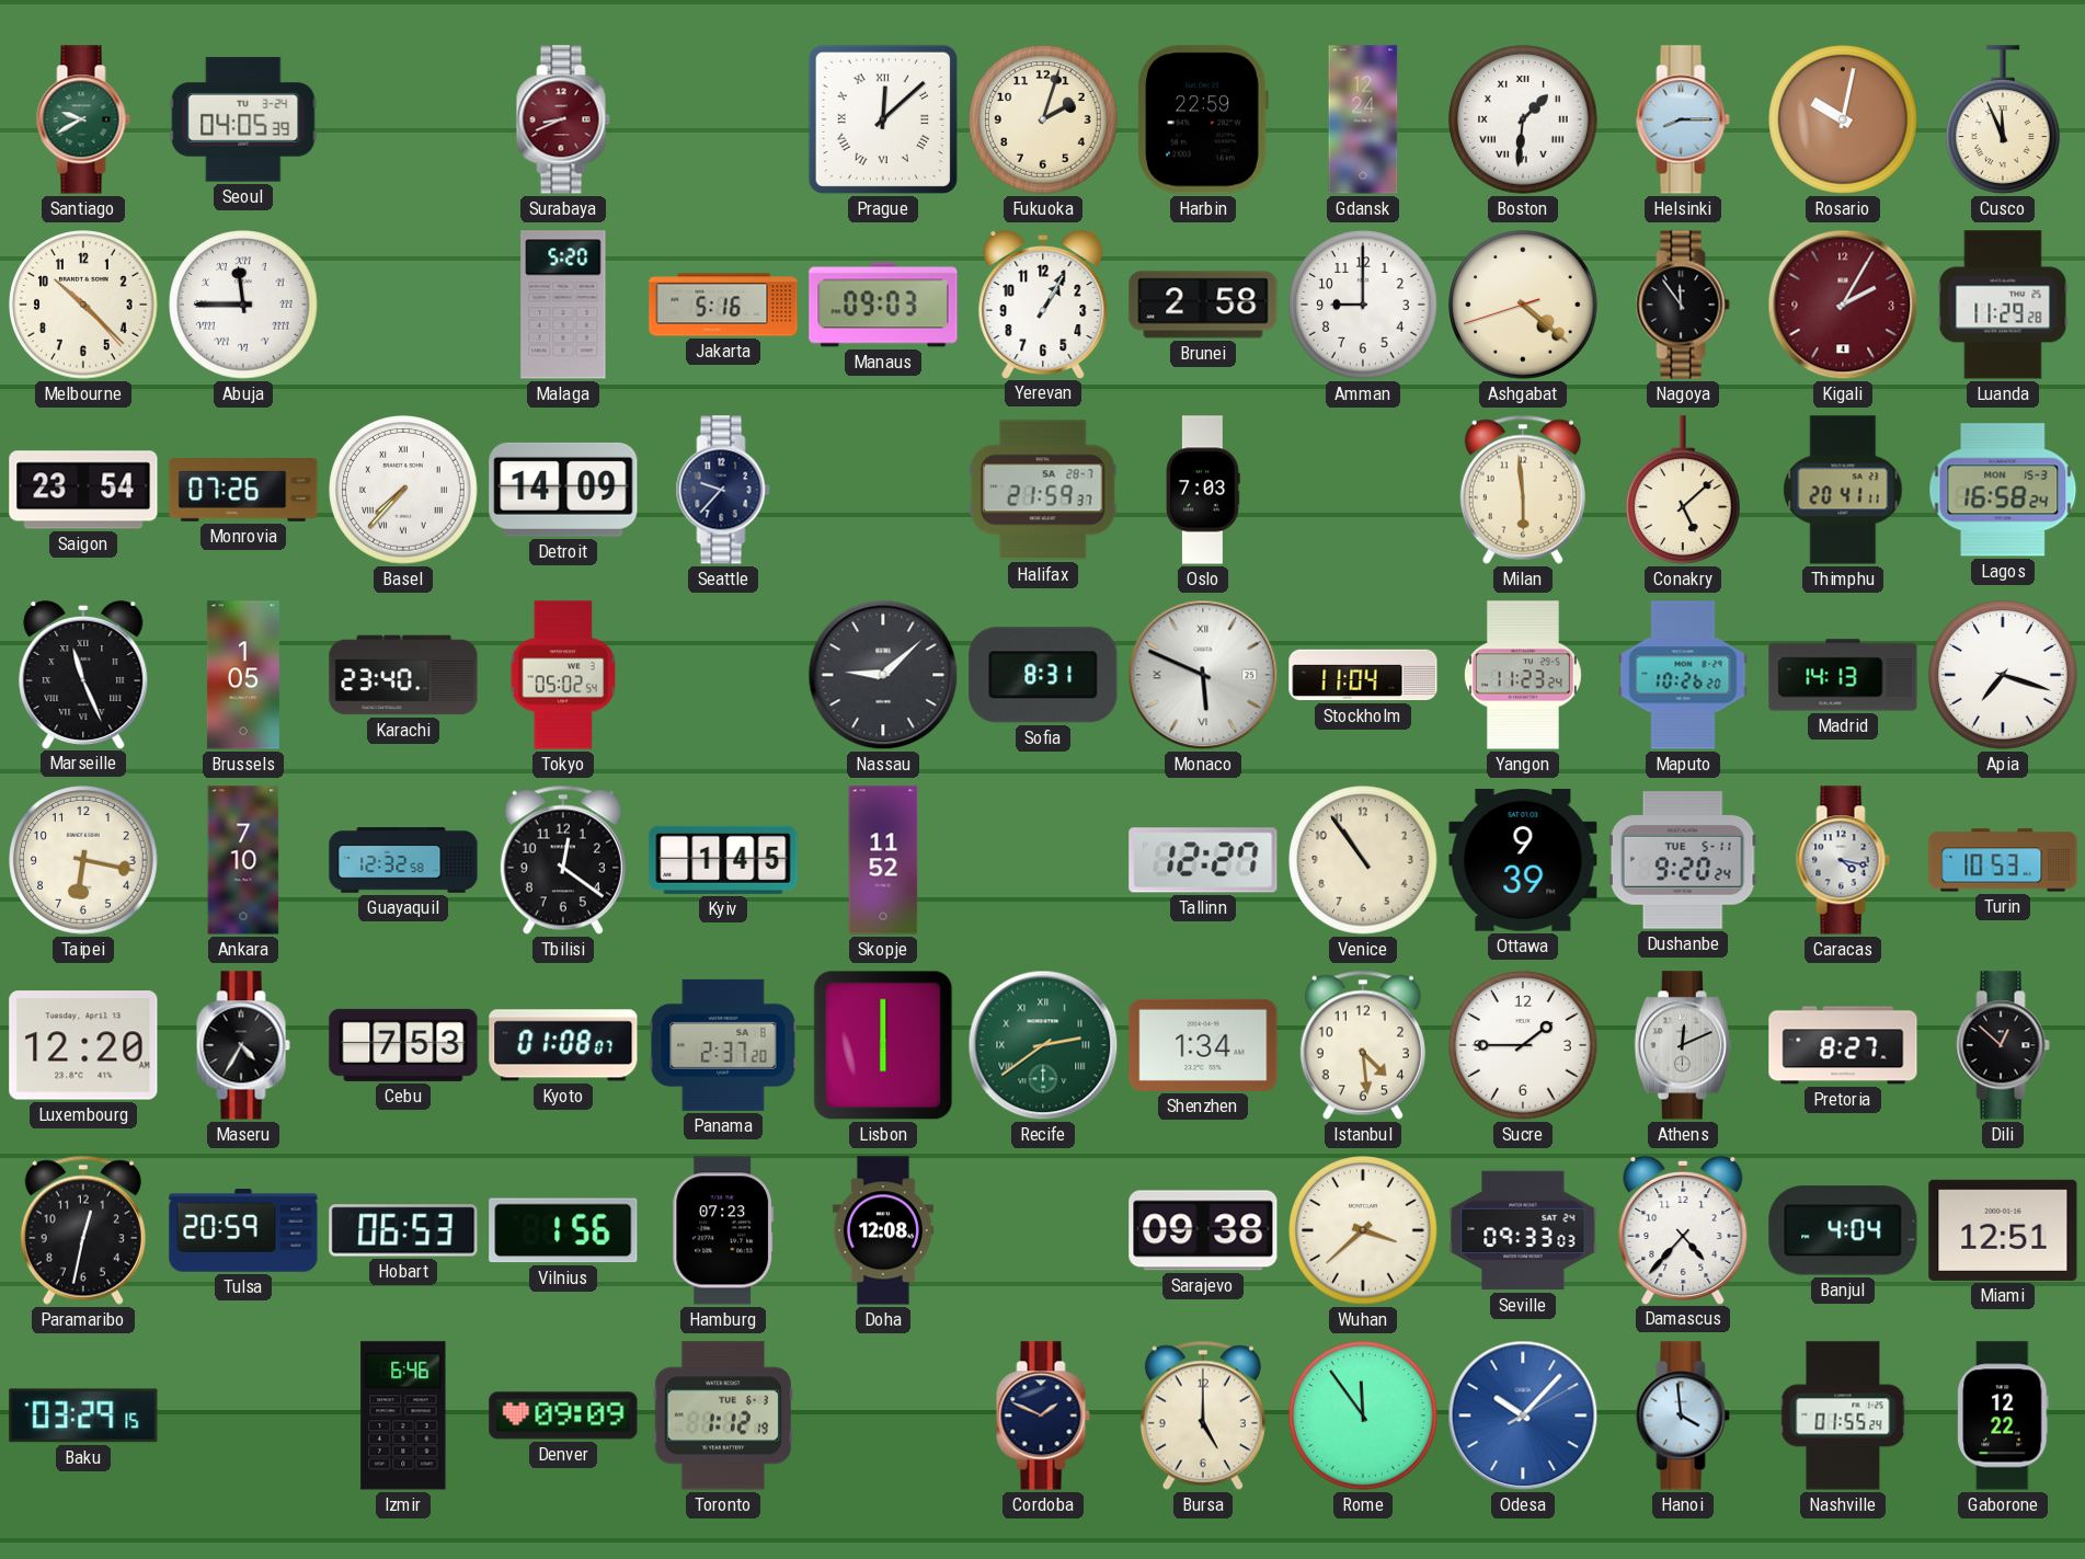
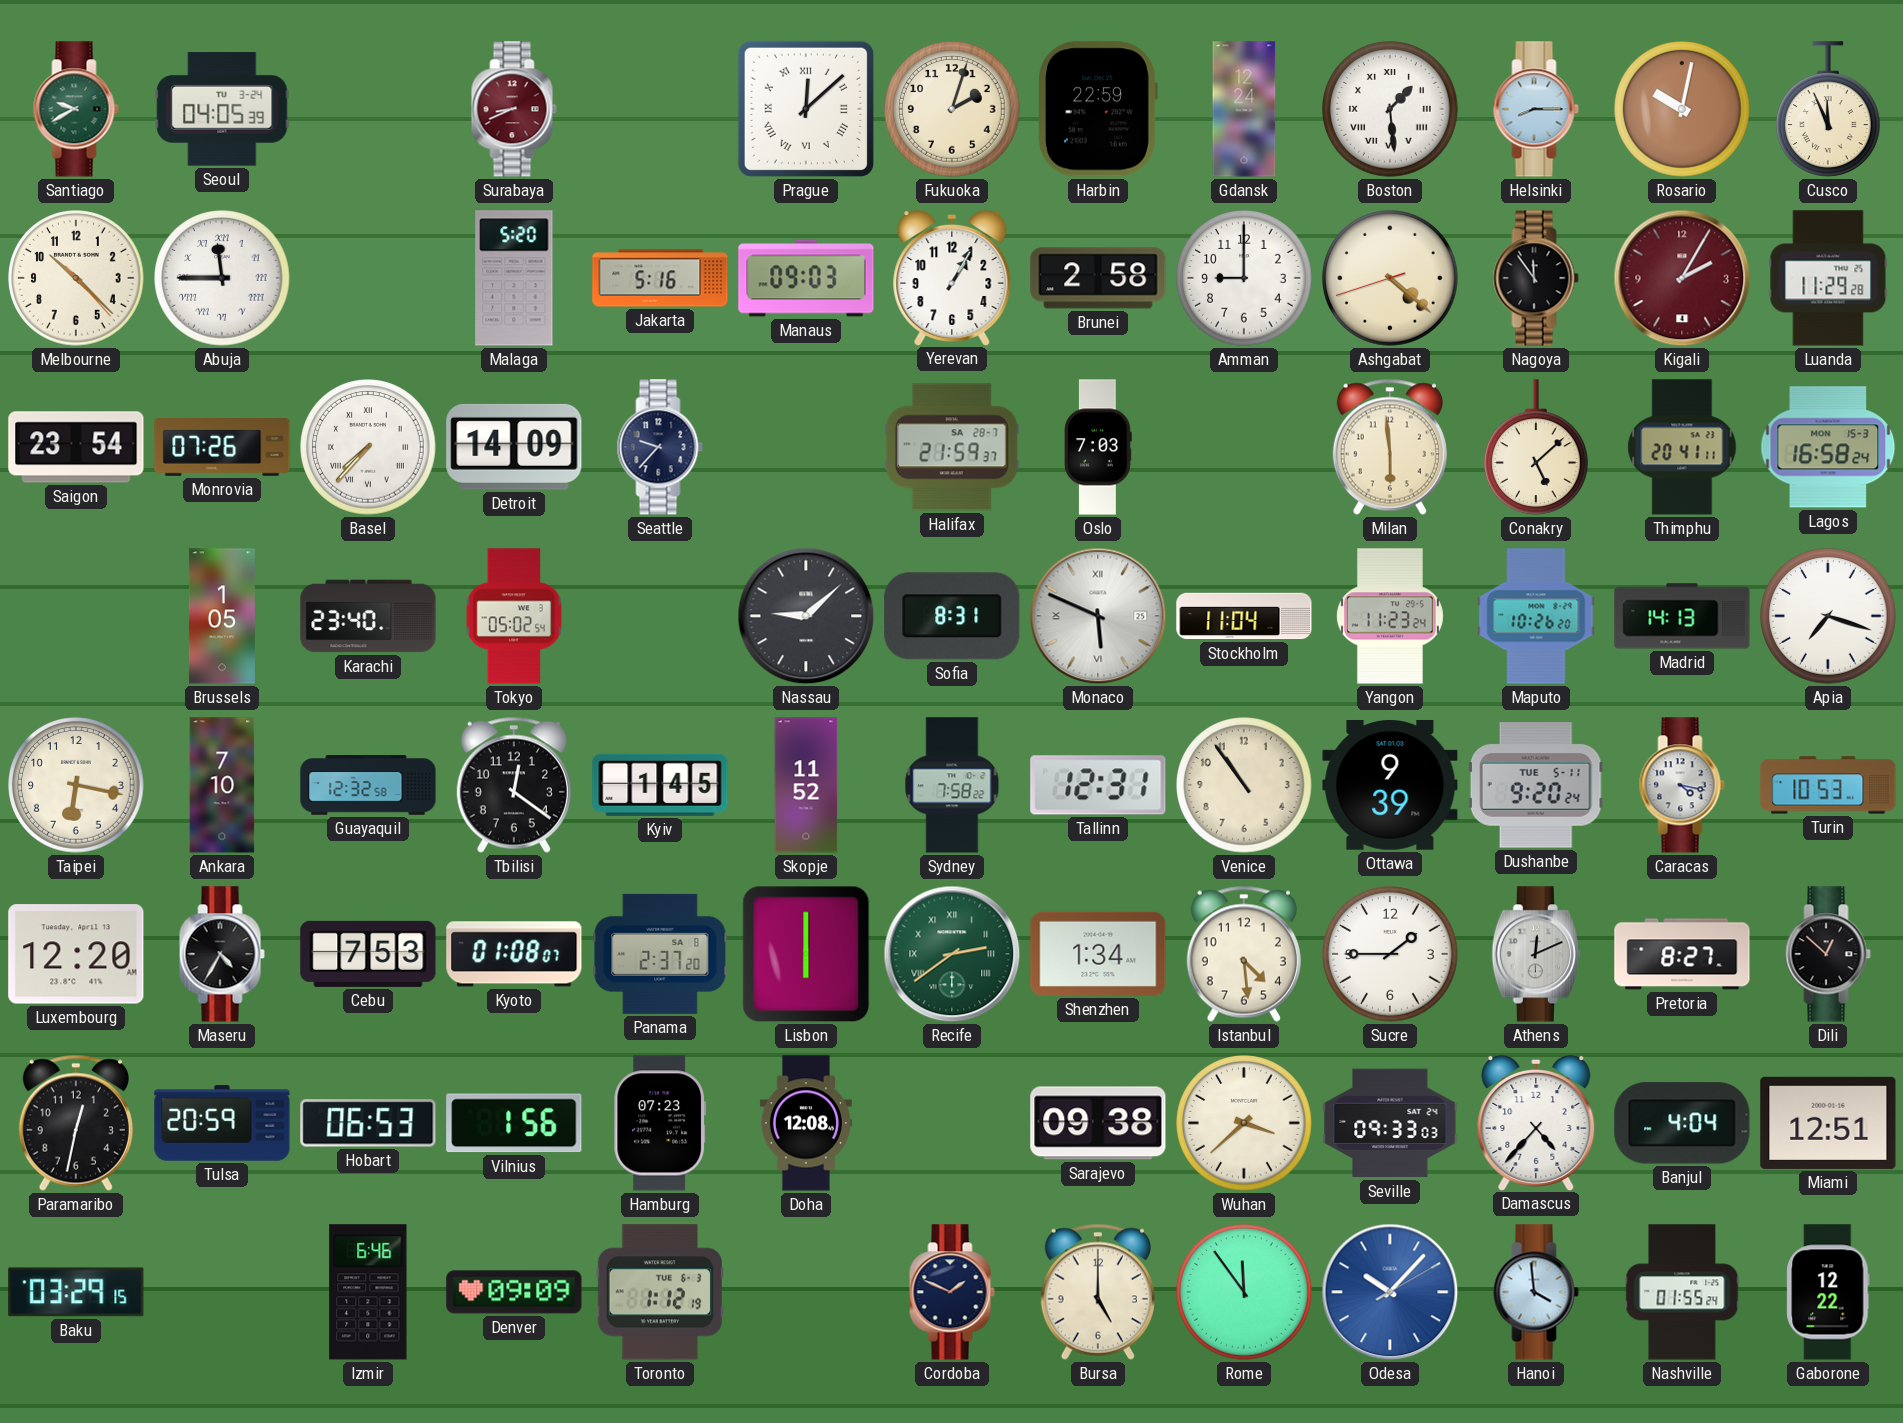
Boston: 1:31 -> 1:29
Marseille: 11:26 -> none
Sydney: none -> 7:58
Tallinn: 12:27 -> 12:31
